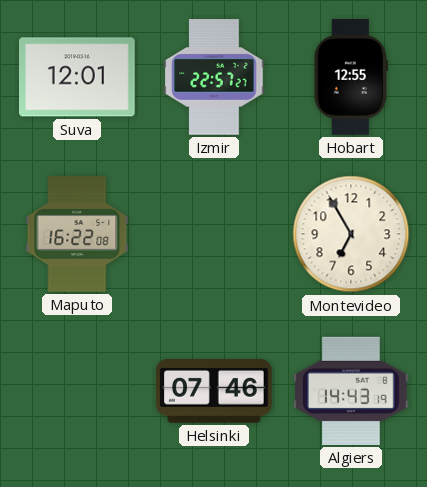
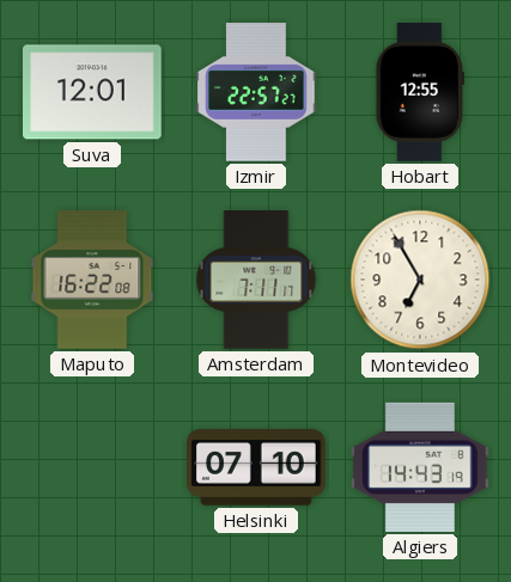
Amsterdam: none -> 7:11
Helsinki: 07:46 -> 07:10
